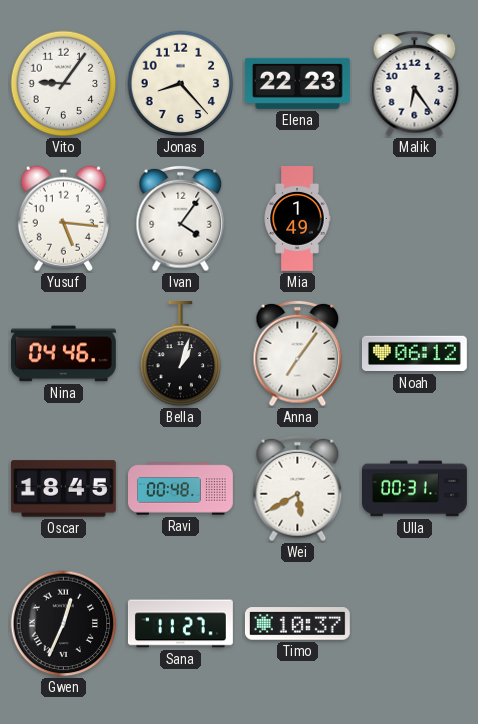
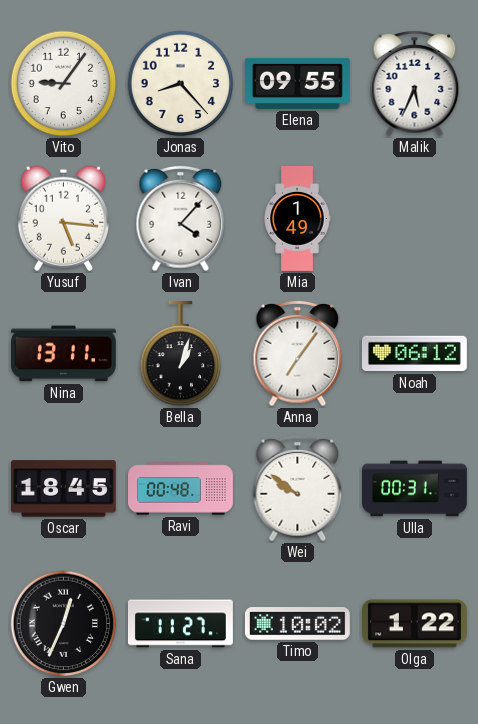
Elena: 22:23 -> 09:55
Malik: 6:24 -> 5:34
Ivan: 4:06 -> 4:07
Nina: 04:46 -> 13:11
Wei: 5:40 -> 9:51
Timo: 10:37 -> 10:02
Olga: none -> 1:22
